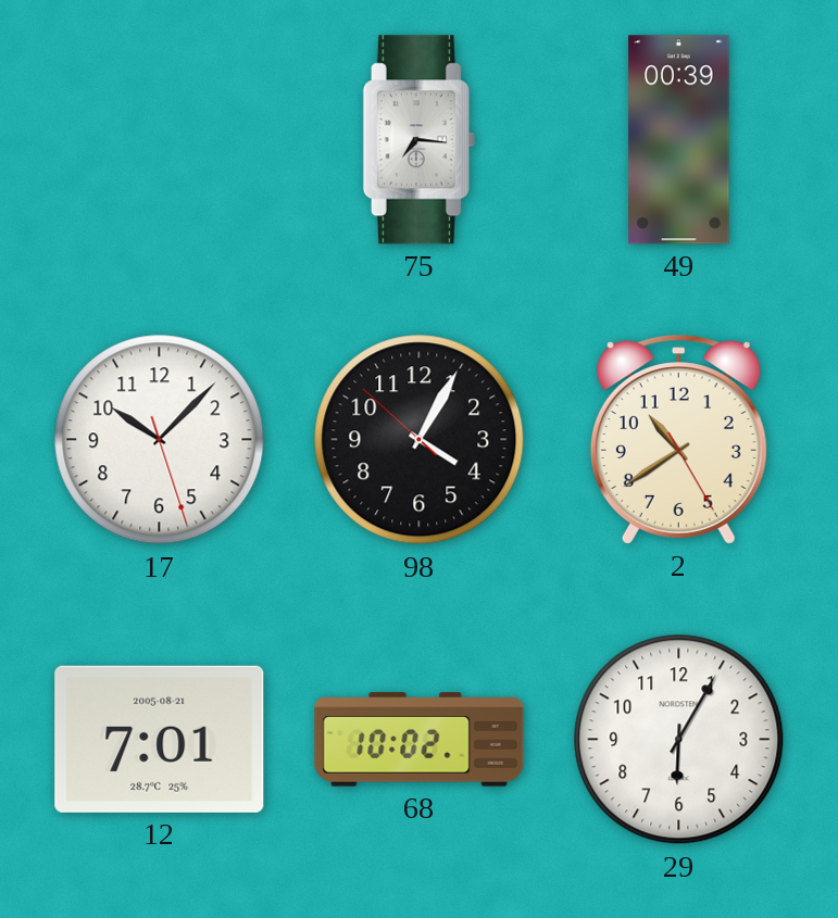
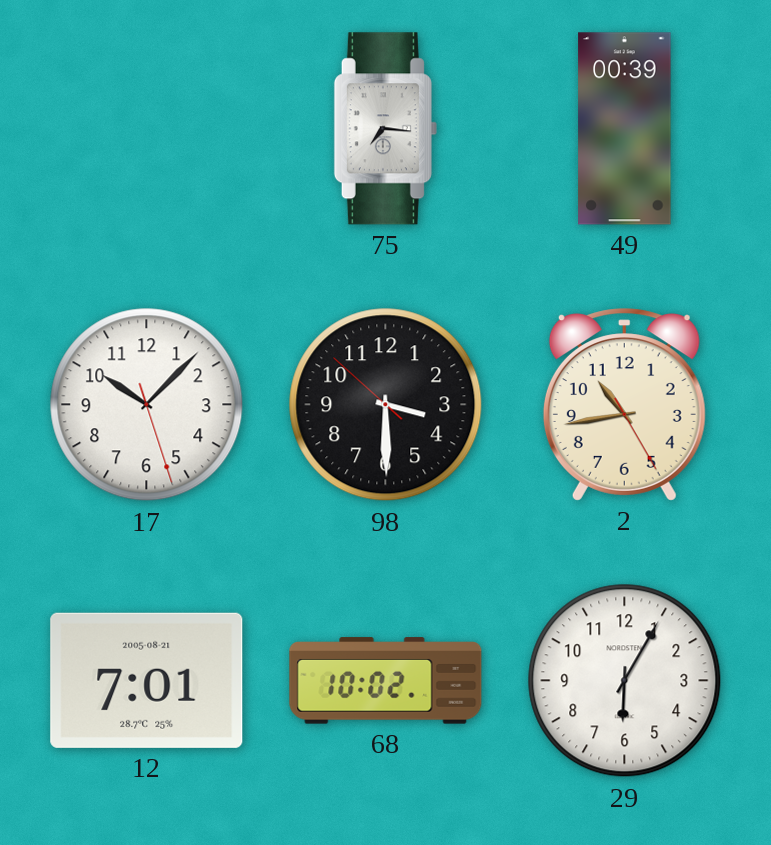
98: 4:04 -> 3:29
2: 10:39 -> 10:43
